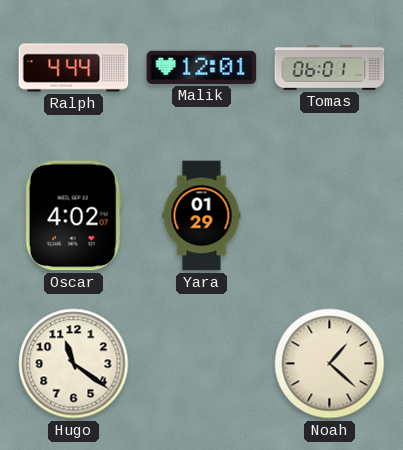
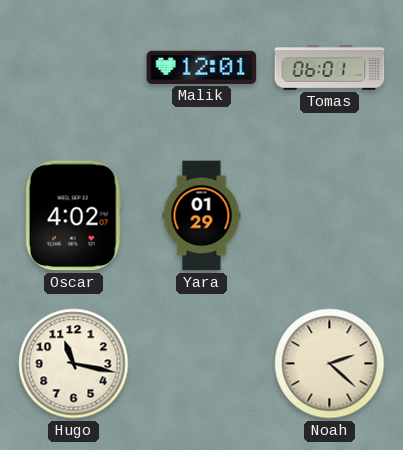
Ralph: 4:44 -> none
Hugo: 11:21 -> 11:17
Noah: 1:22 -> 2:22
